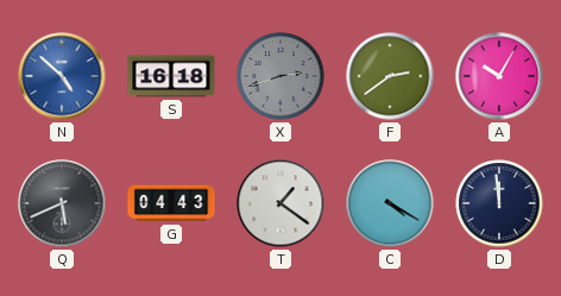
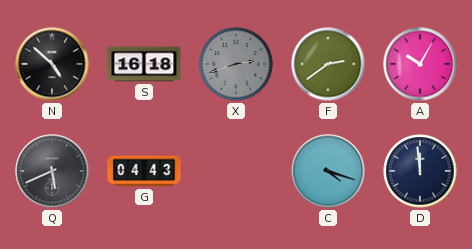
N dial: blue -> black
T: 1:21 -> none
C: 4:20 -> 4:18
